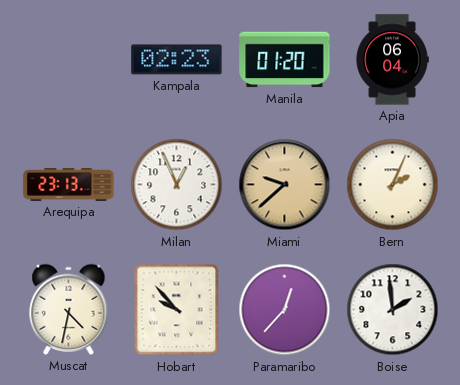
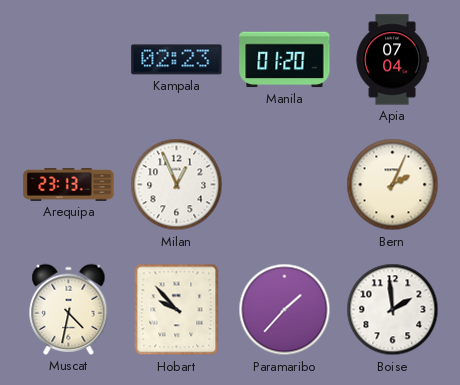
Apia: 06:04 -> 07:04
Miami: 9:38 -> none
Paramaribo: 12:37 -> 1:37
